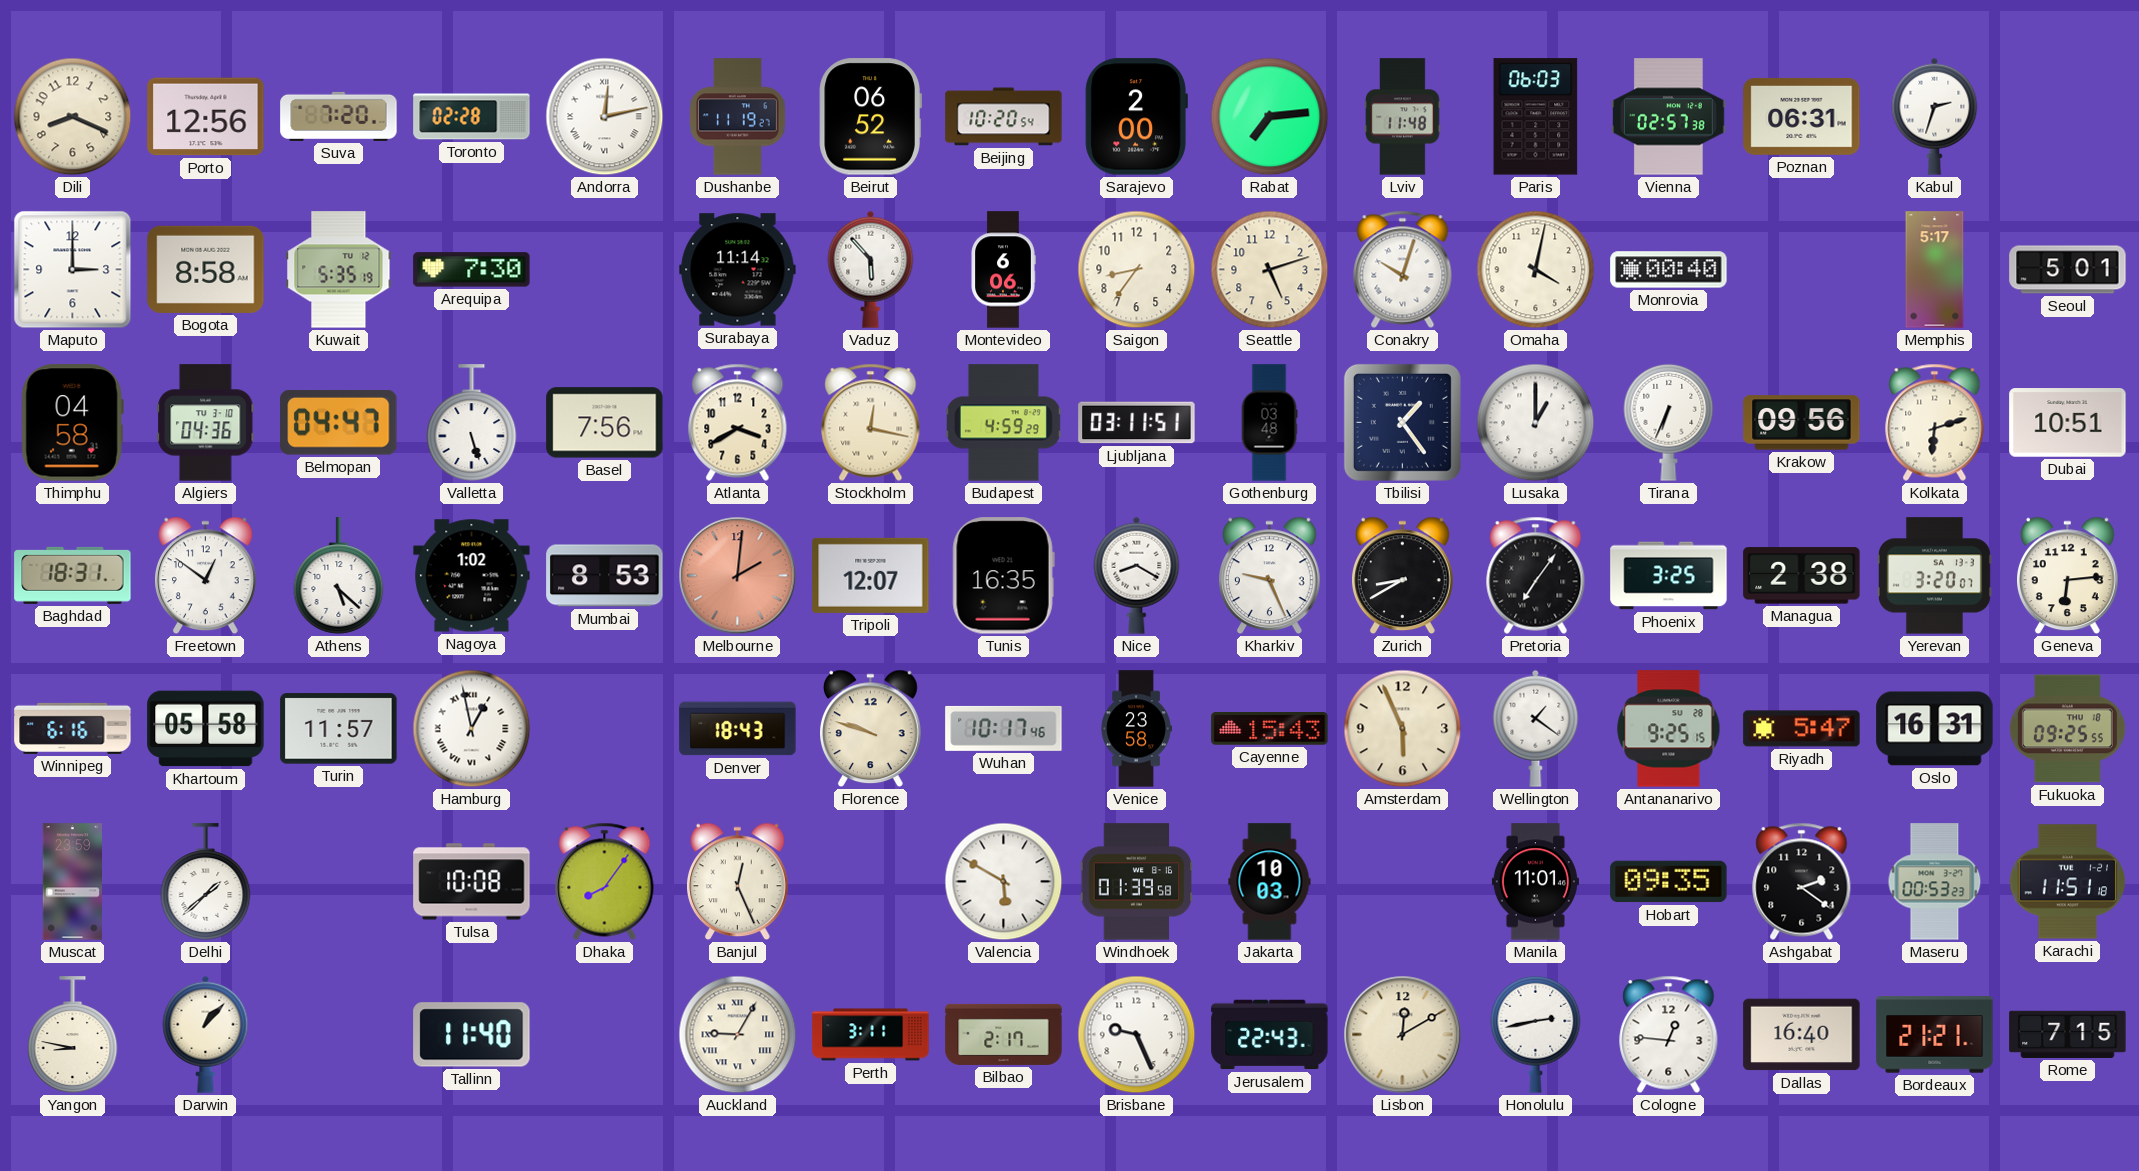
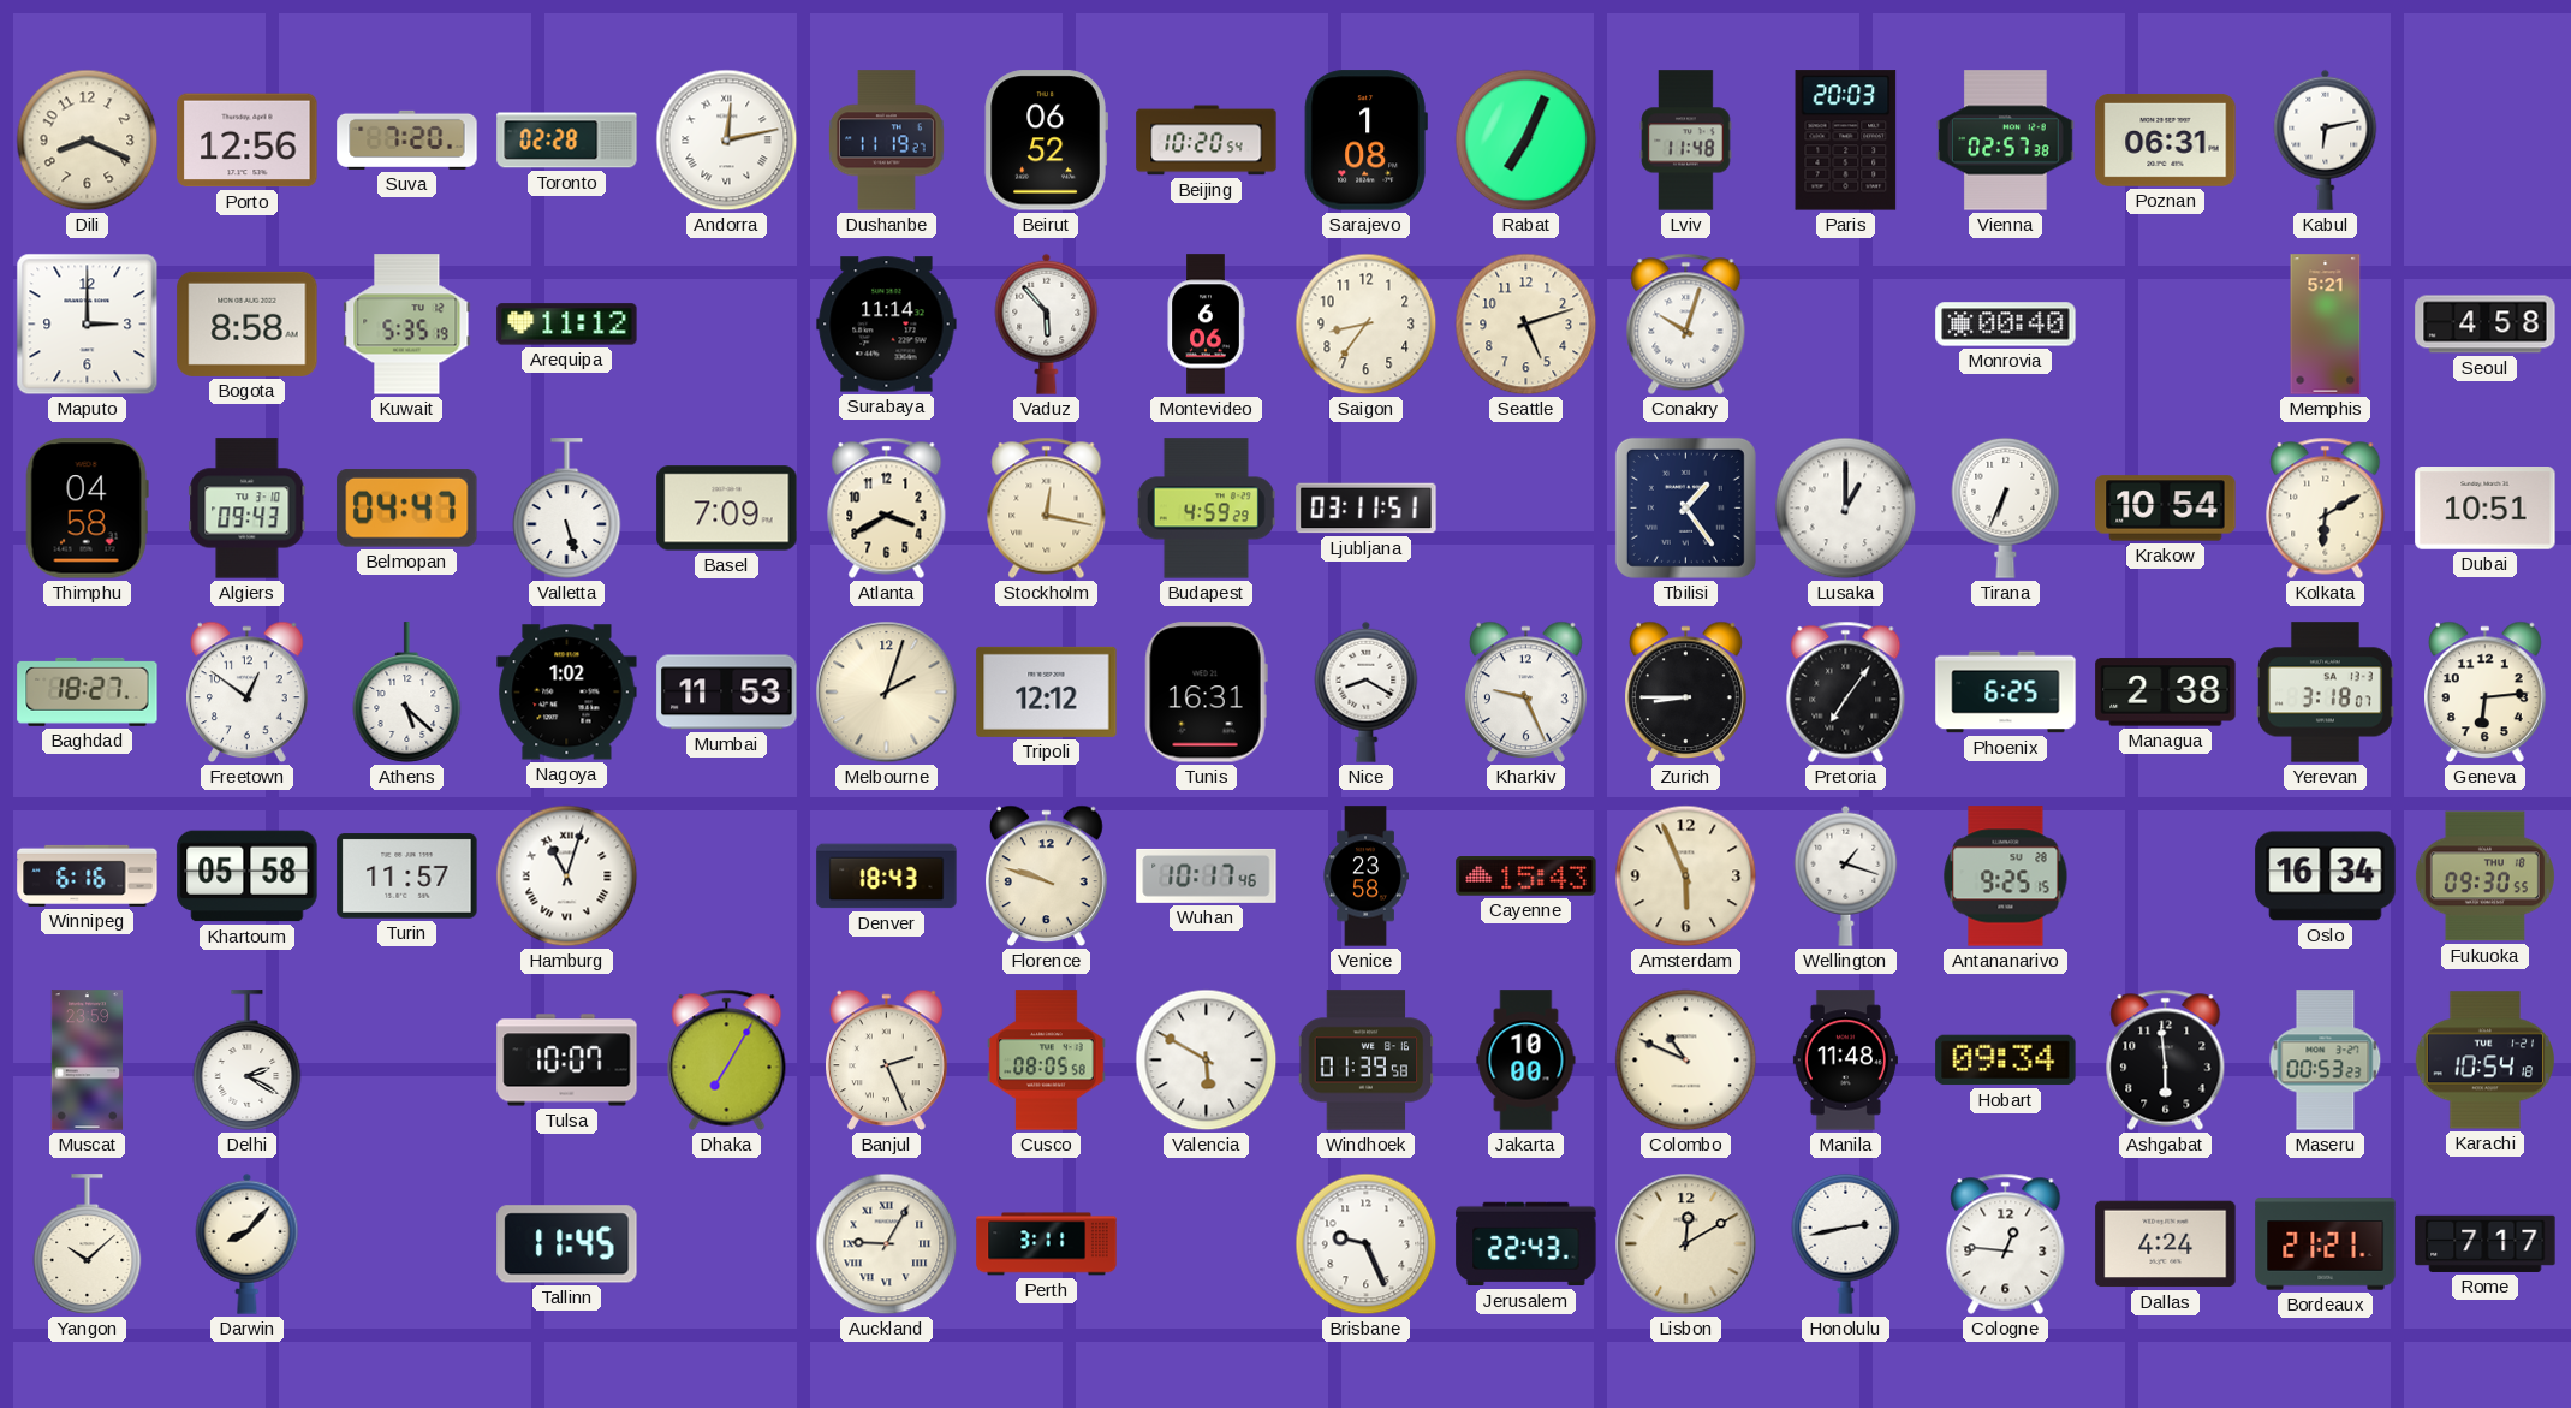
Sarajevo: 2:00 -> 1:08
Rabat: 7:14 -> 7:04
Paris: 06:03 -> 20:03
Kabul: 2:33 -> 6:13
Arequipa: 7:30 -> 11:12
Omaha: 4:02 -> none
Memphis: 5:17 -> 5:21
Seoul: 5:01 -> 4:58
Algiers: 04:36 -> 09:43
Basel: 7:56 -> 7:09
Gothenburg: 03:48 -> none
Krakow: 09:56 -> 10:54
Kolkata: 6:12 -> 6:10
Baghdad: 18:31 -> 18:27
Mumbai: 8:53 -> 11:53
Melbourne: 2:01 -> 2:03
Melbourne dial: salmon -> cream
Tripoli: 12:07 -> 12:12
Tunis: 16:35 -> 16:31
Zurich: 8:40 -> 8:45
Phoenix: 3:25 -> 6:25
Yerevan: 3:20 -> 3:18
Hamburg: 12:58 -> 11:03
Wellington: 1:21 -> 1:18
Riyadh: 5:47 -> none
Oslo: 16:31 -> 16:34
Fukuoka: 09:25 -> 09:30
Delhi: 1:38 -> 2:20
Tulsa: 10:08 -> 10:07
Dhaka: 8:06 -> 7:05
Banjul: 12:26 -> 2:26
Cusco: none -> 08:05
Jakarta: 10:03 -> 10:00
Colombo: none -> 10:49
Manila: 11:01 -> 11:48
Hobart: 09:35 -> 09:34
Ashgabat: 2:21 -> 5:59
Karachi: 11:51 -> 10:54
Yangon: 8:47 -> 10:08
Darwin: 1:07 -> 8:07
Tallinn: 11:40 -> 11:45
Bilbao: 2:17 -> none
Dallas: 16:40 -> 4:24
Rome: 7:15 -> 7:17
